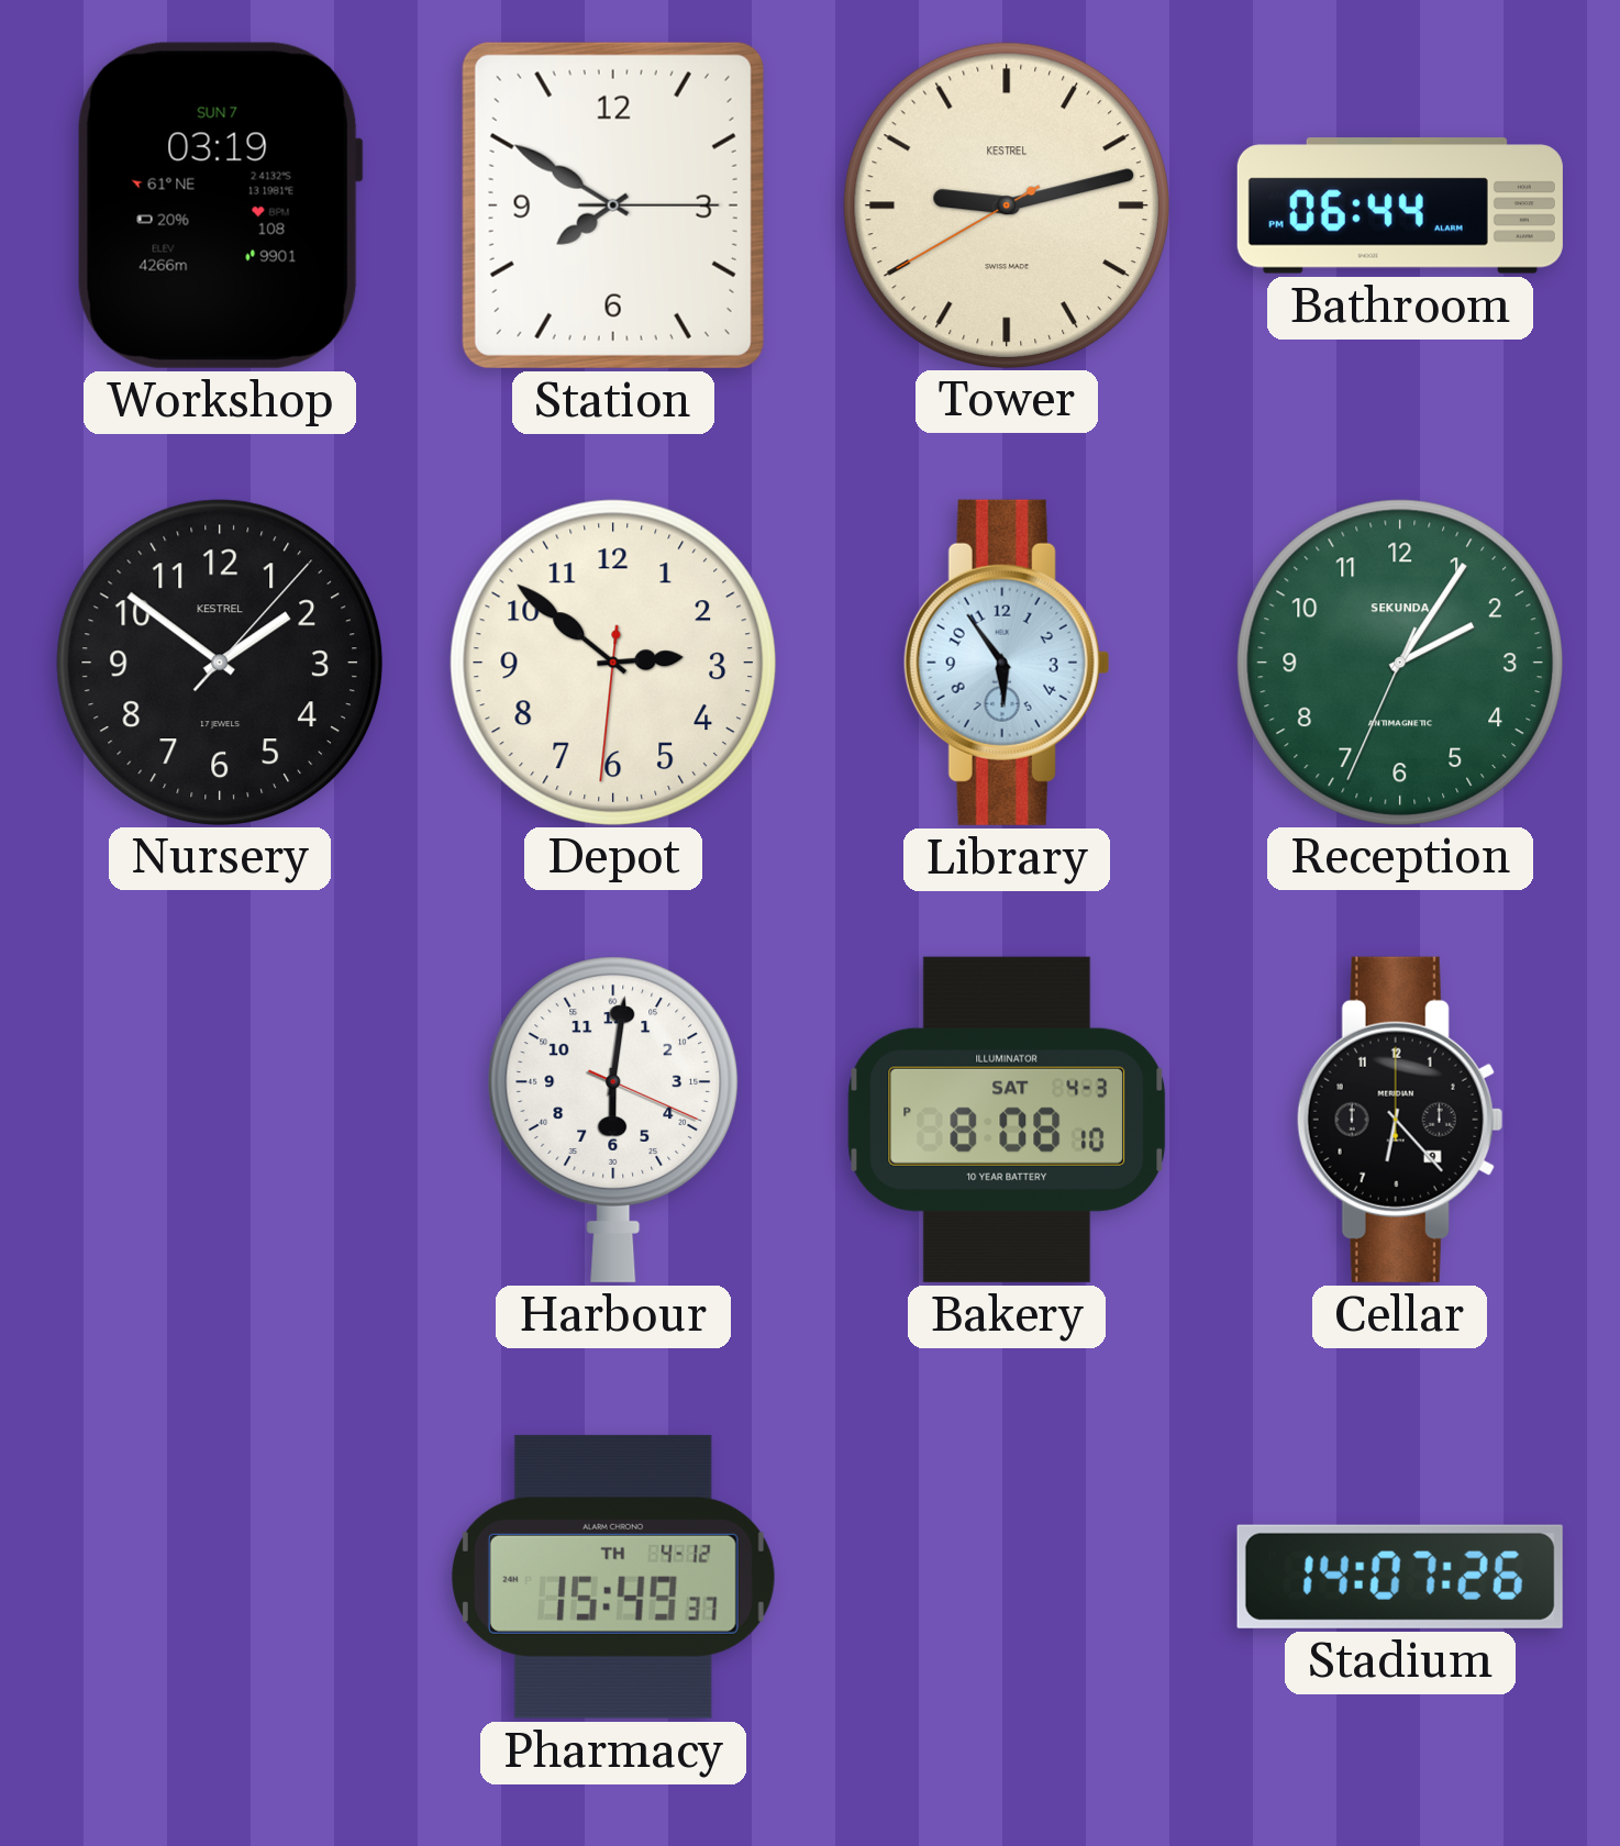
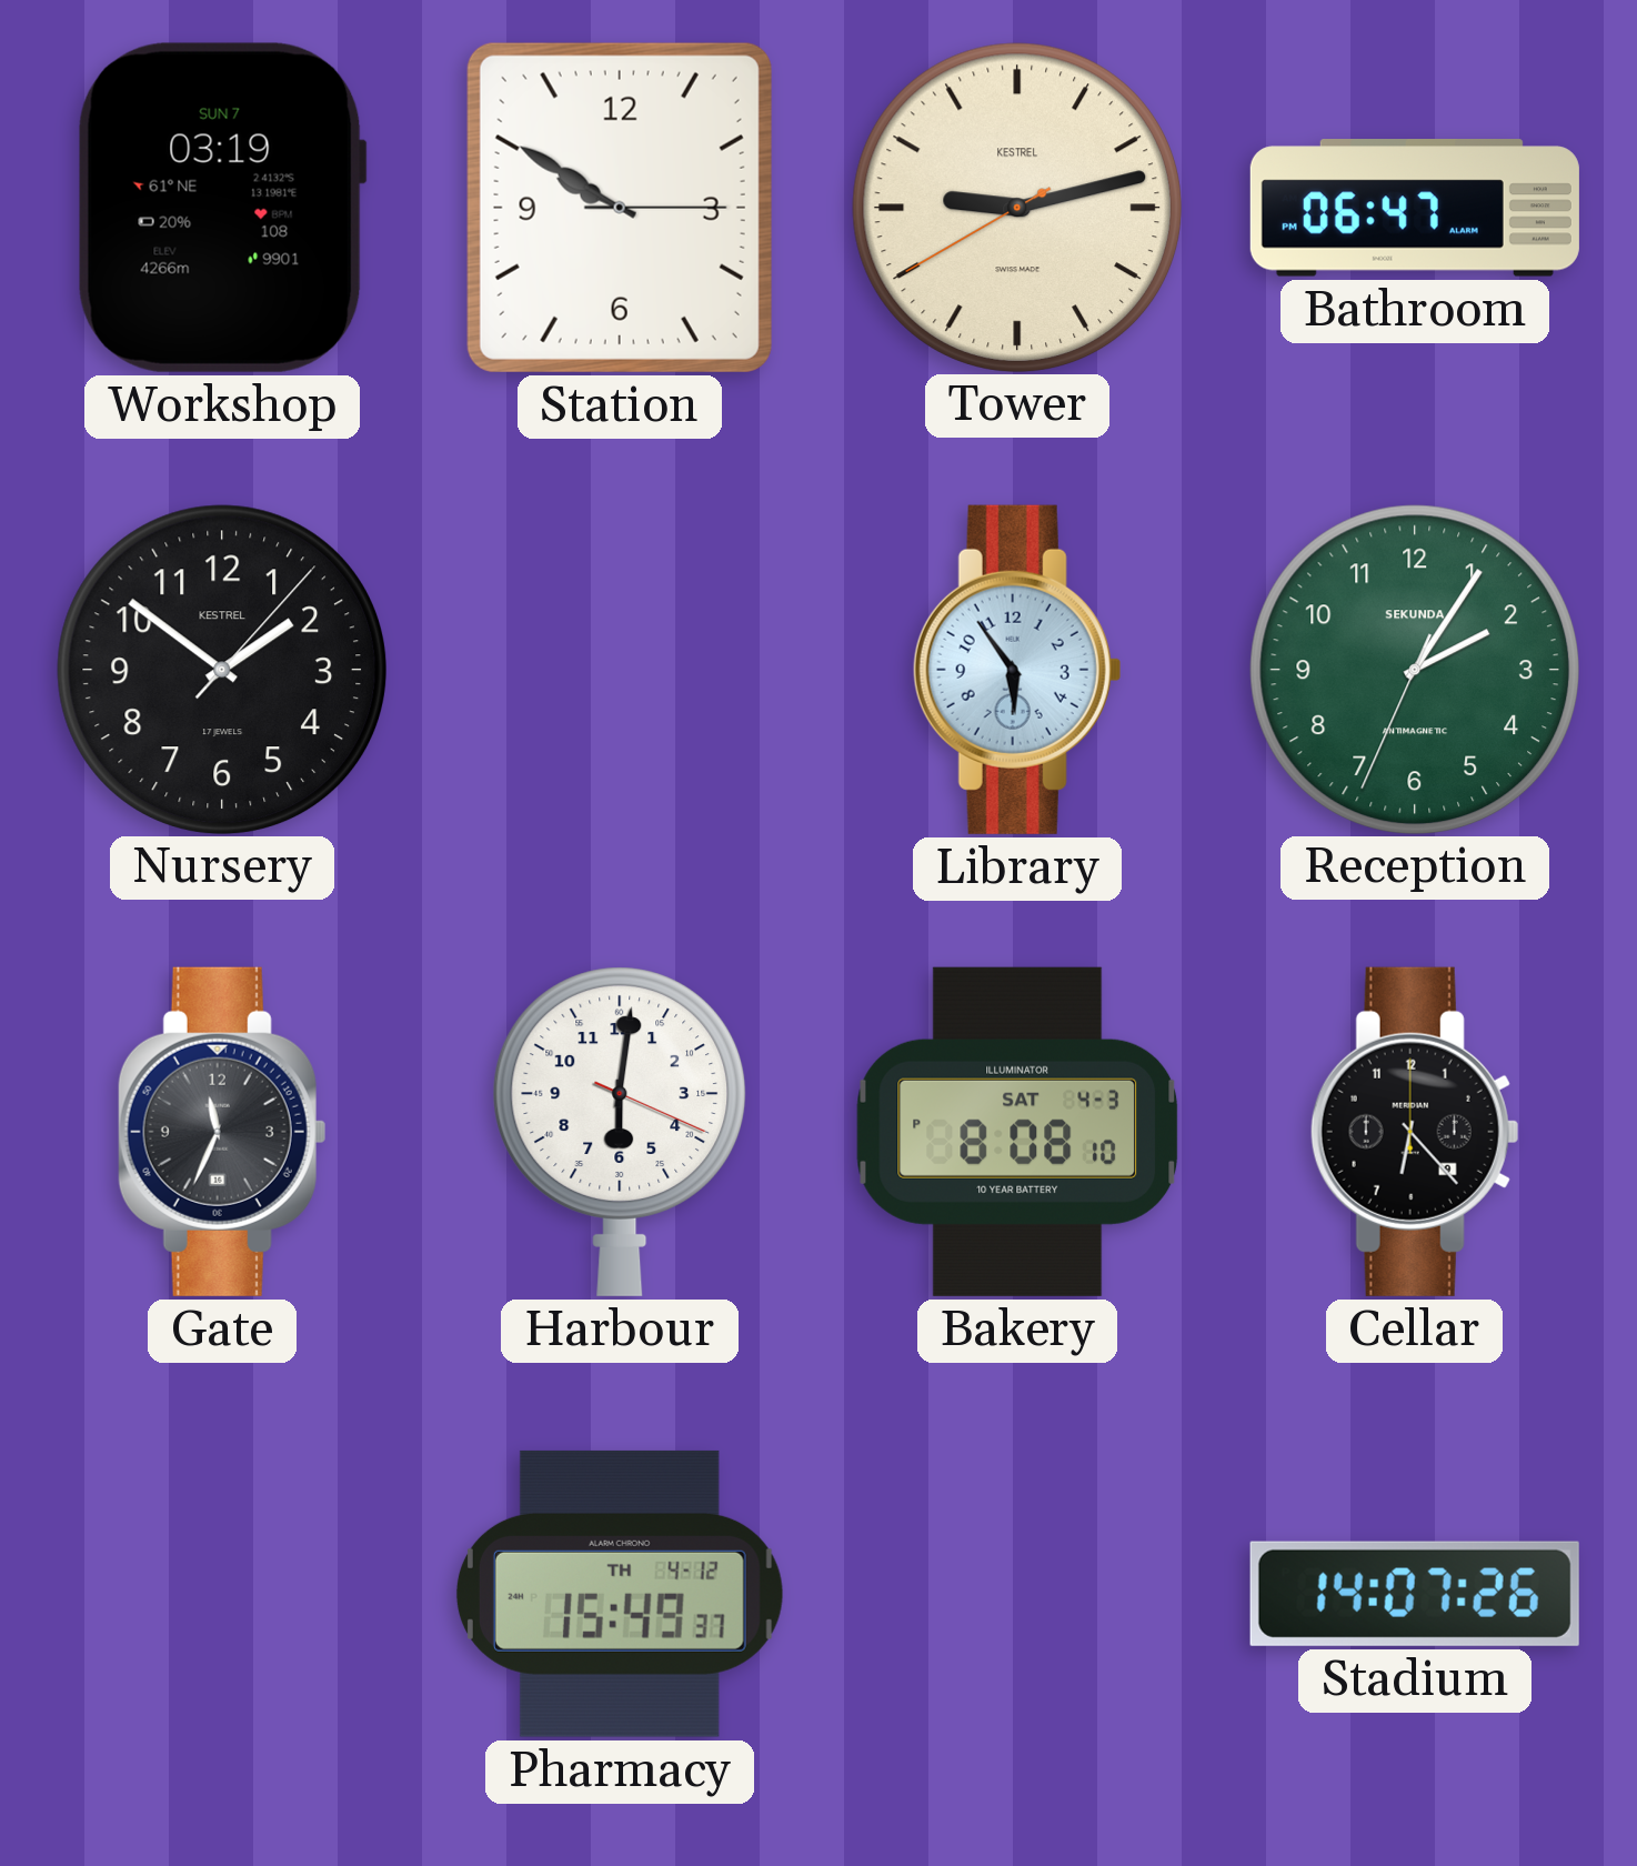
Station: 7:50 -> 9:50
Bathroom: 06:44 -> 06:47
Depot: 2:51 -> none
Gate: none -> 11:34
